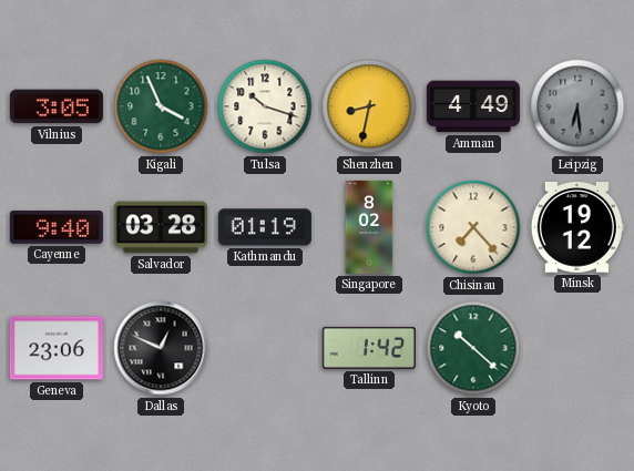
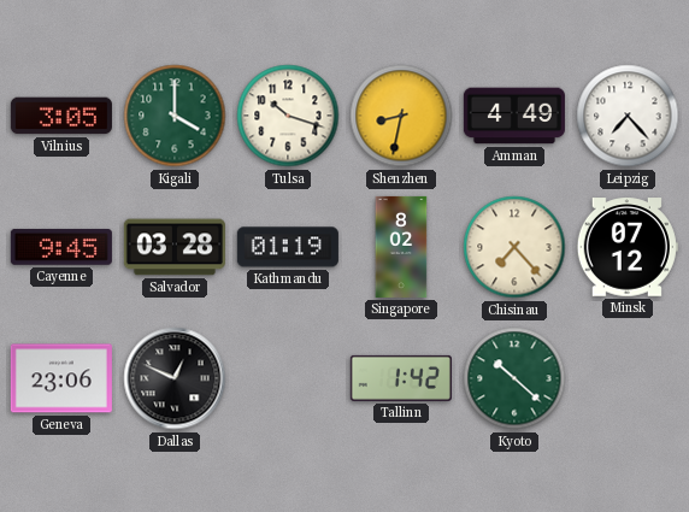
Kigali: 3:56 -> 4:00
Leipzig: 6:29 -> 7:23
Leipzig dial: grey -> white
Cayenne: 9:40 -> 9:45
Minsk: 19:12 -> 07:12
